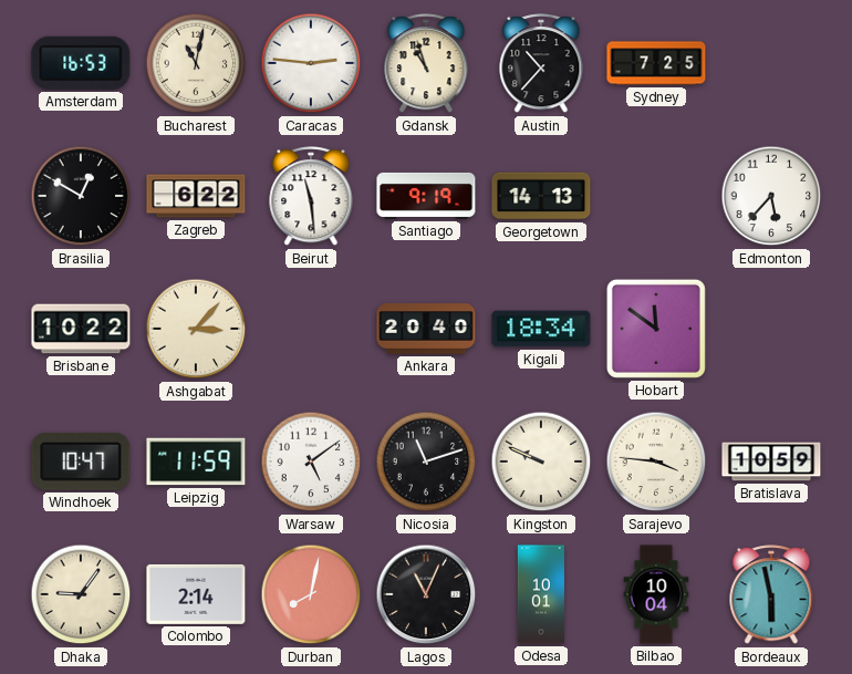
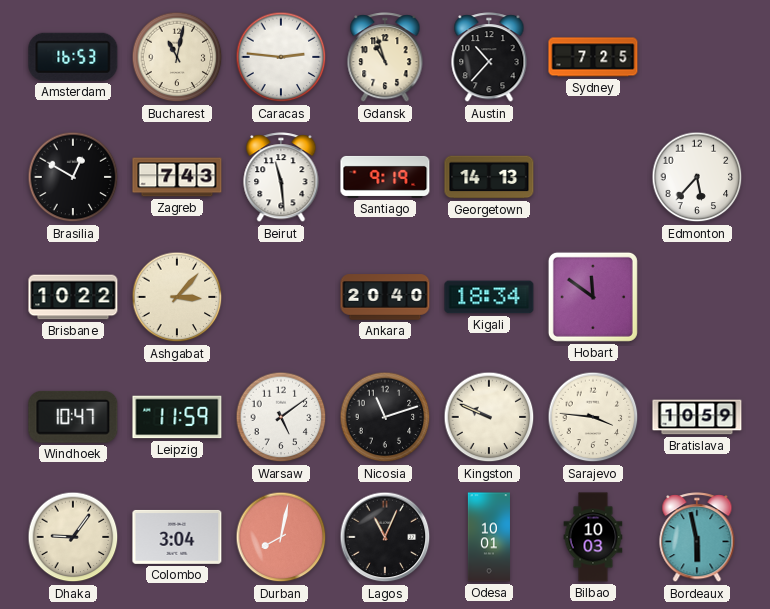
Zagreb: 6:22 -> 7:43
Colombo: 2:14 -> 3:04
Bilbao: 10:04 -> 10:03
